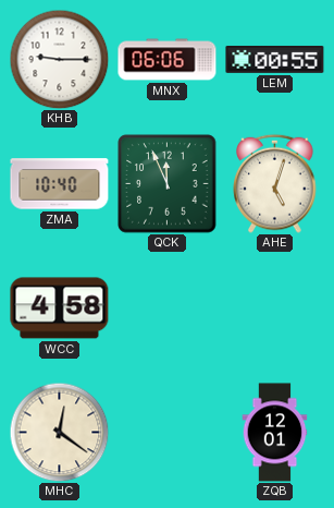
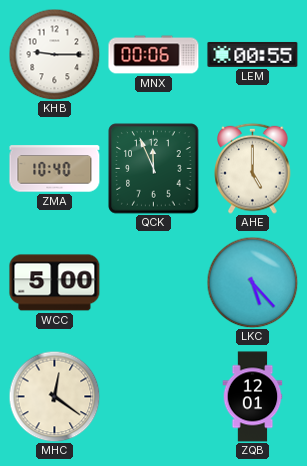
MNX: 06:06 -> 00:06
AHE: 5:03 -> 5:00
WCC: 4:58 -> 5:00
LKC: none -> 5:23
